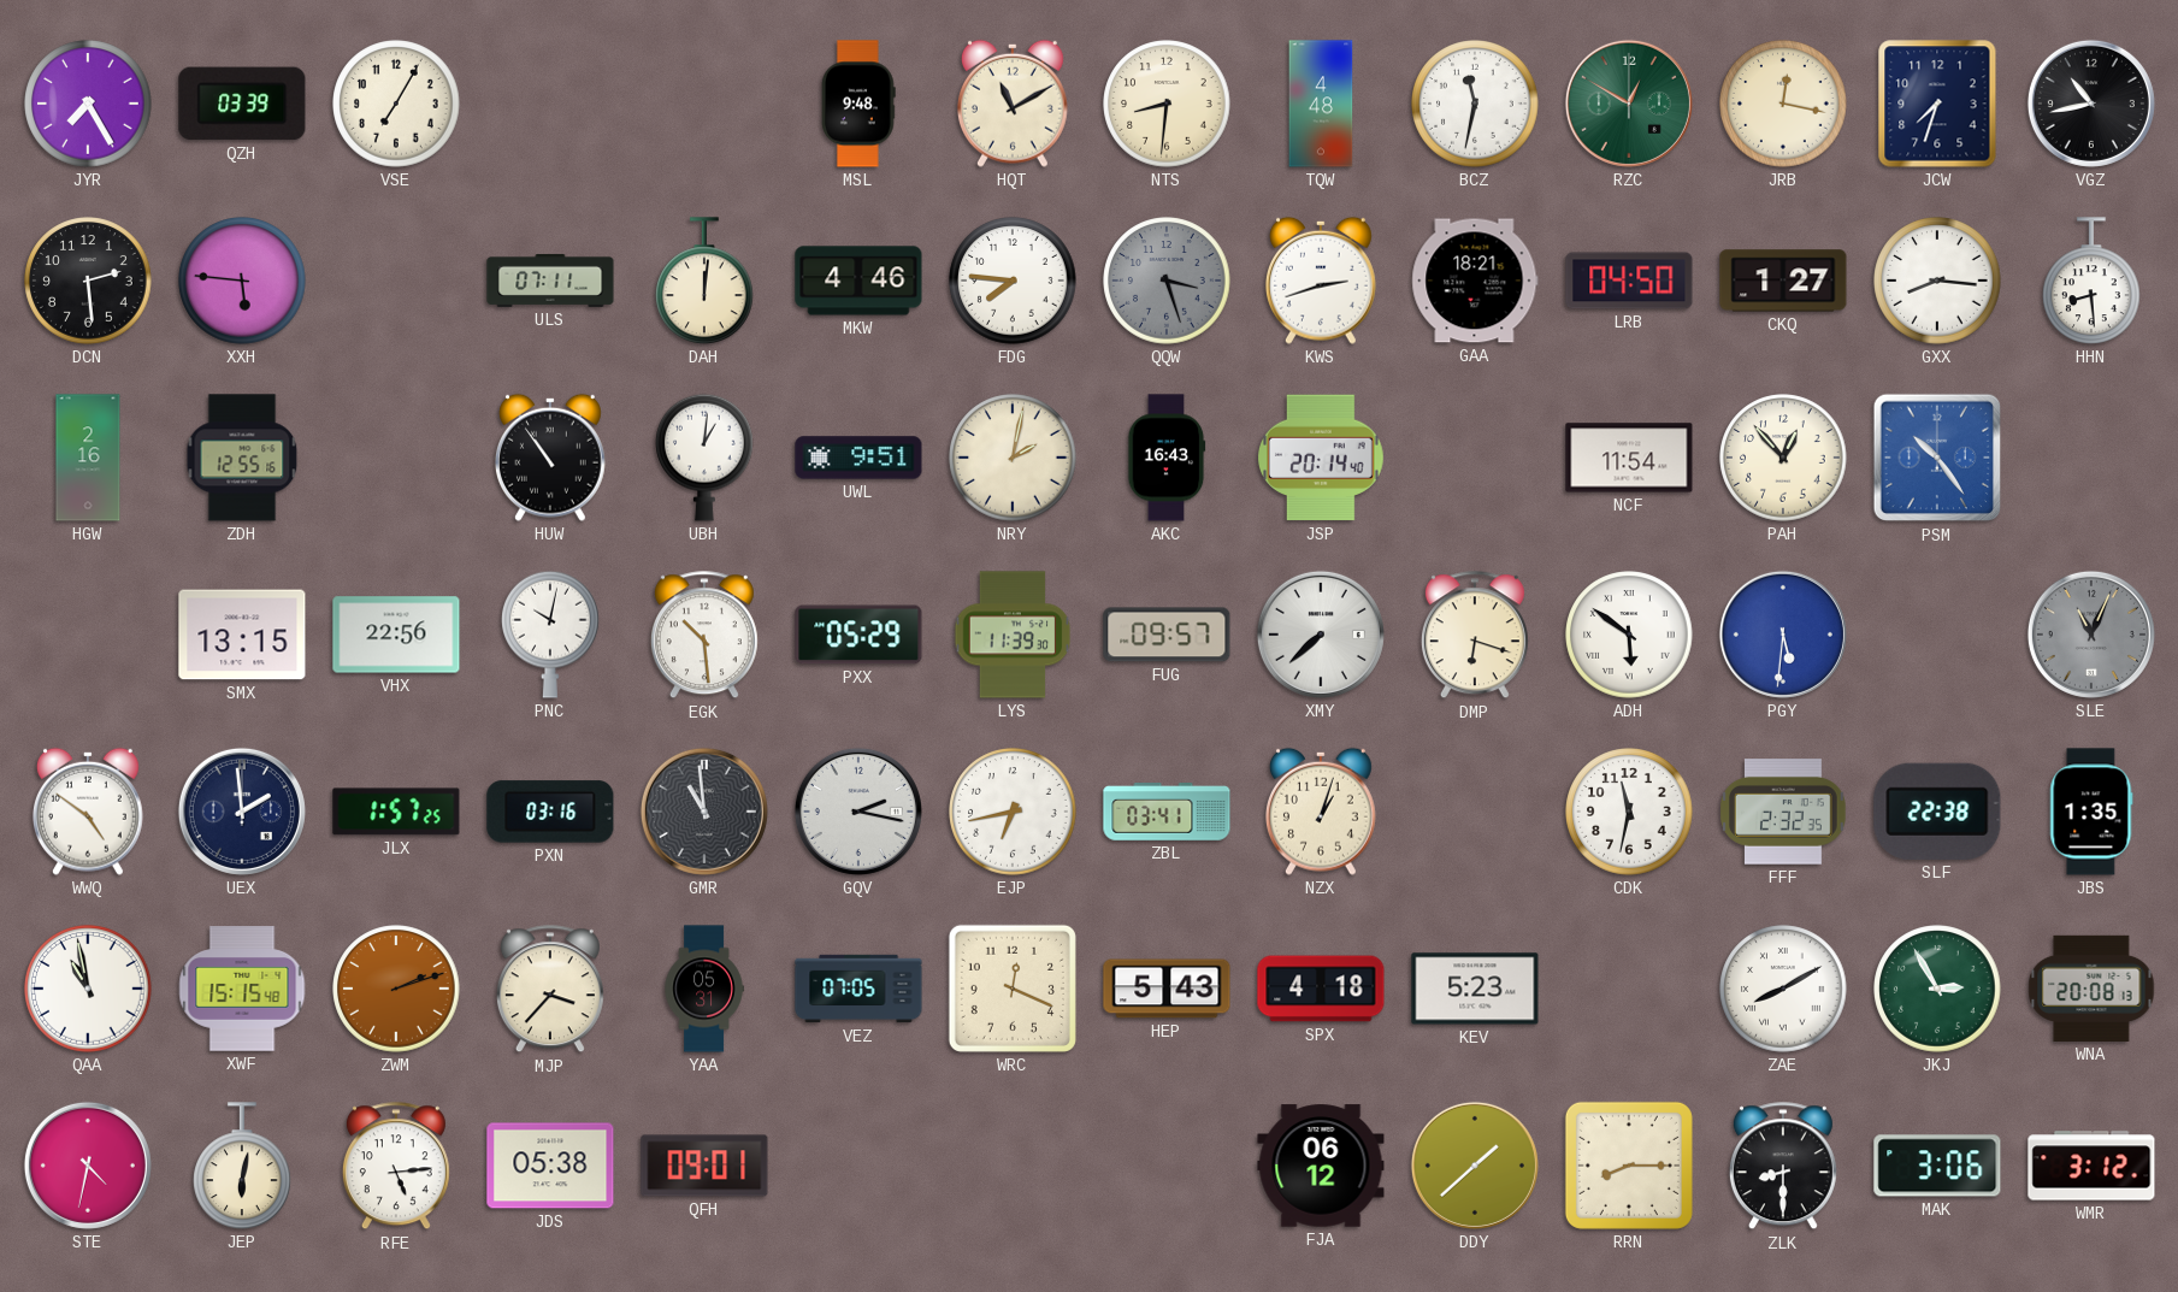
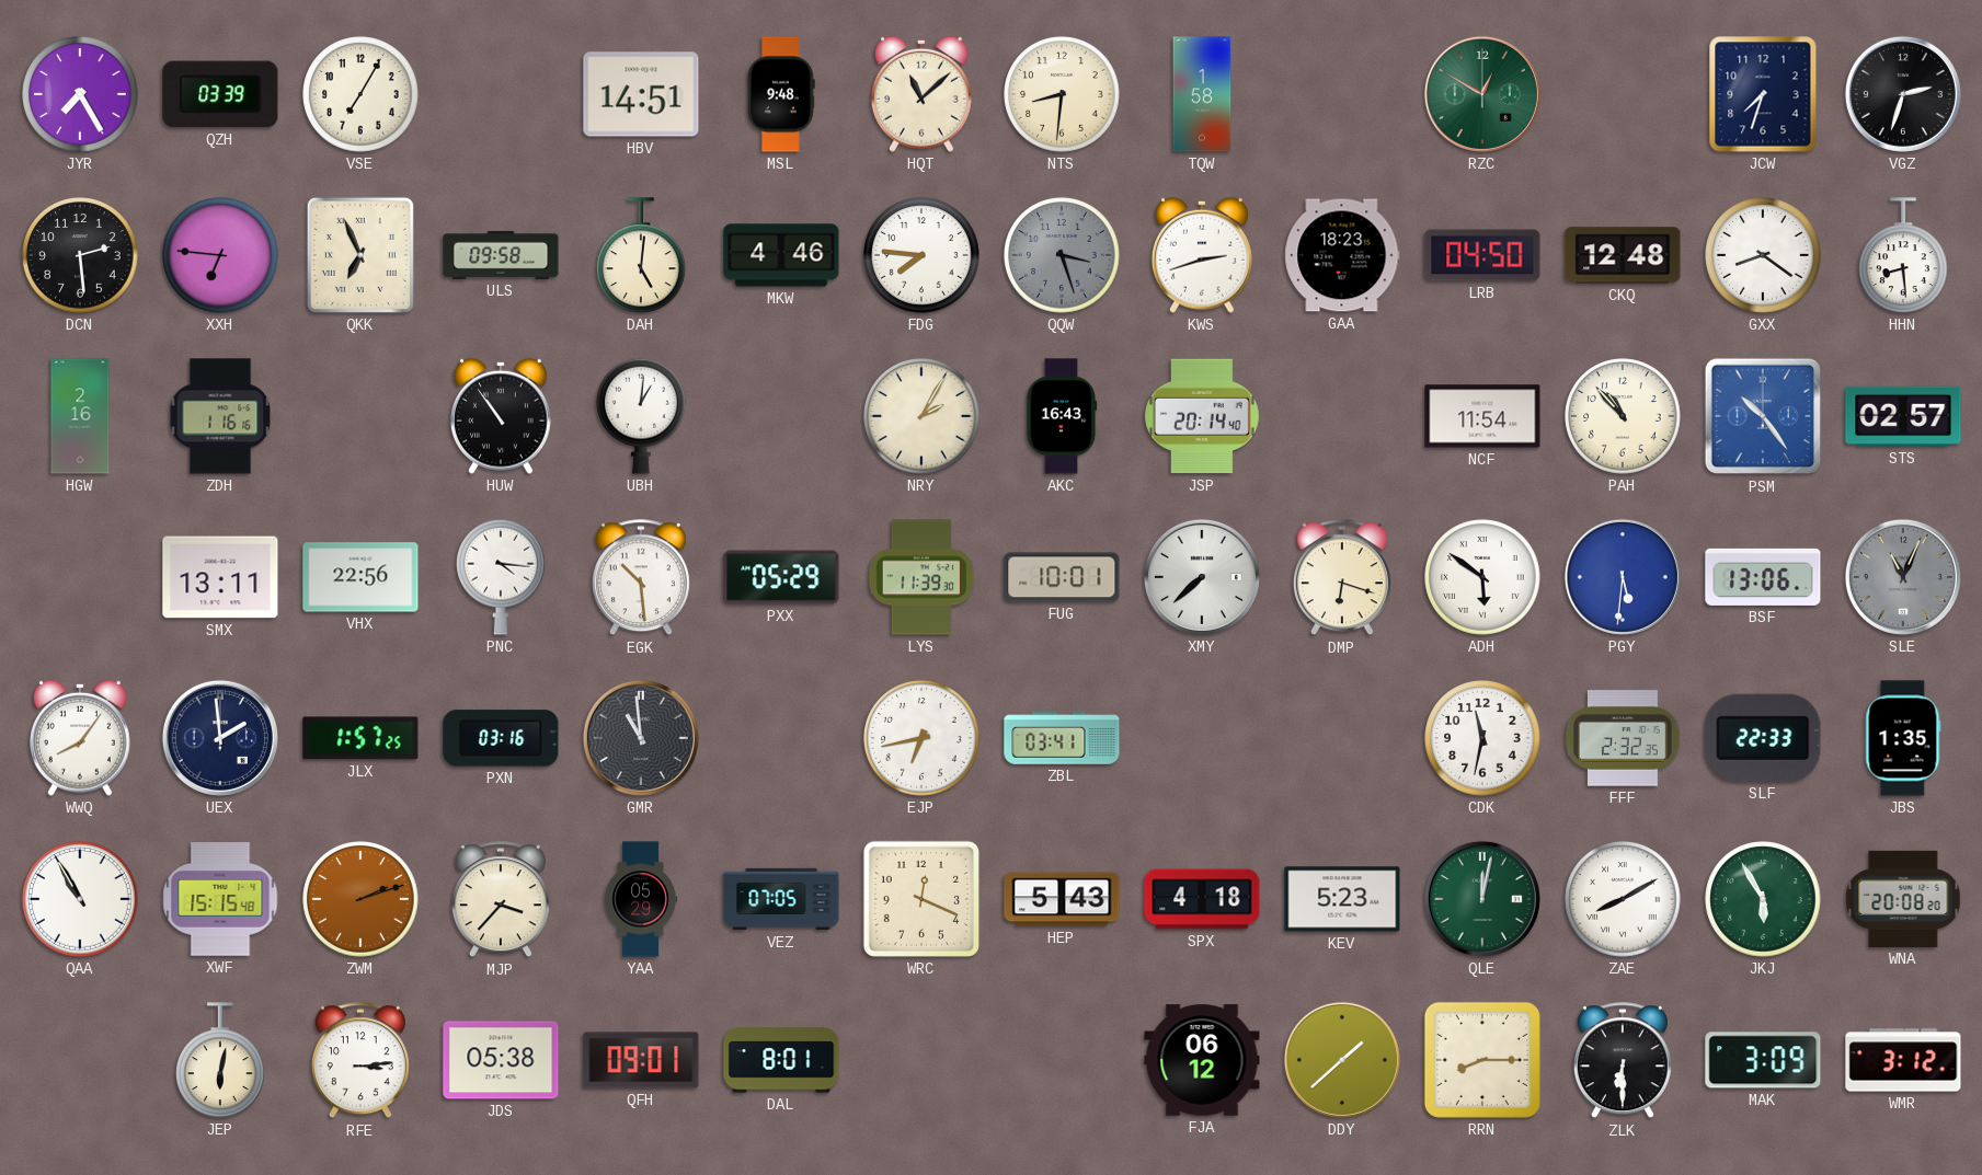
HBV: none -> 14:51
HQT: 11:10 -> 11:08
TQW: 4:48 -> 1:58
BCZ: 11:32 -> none
JRB: 12:17 -> none
VGZ: 10:43 -> 2:33
XXH: 5:46 -> 6:46
QKK: none -> 6:56
ULS: 07:11 -> 09:58
DAH: 12:01 -> 5:01
GAA: 18:21 -> 18:23
CKQ: 1:27 -> 12:48
GXX: 8:16 -> 8:21
ZDH: 12:55 -> 1:16
UWL: 9:51 -> none
NRY: 2:02 -> 2:05
PAH: 12:53 -> 10:53
STS: none -> 02:57
SMX: 13:15 -> 13:11
PNC: 10:02 -> 4:16
FUG: 09:57 -> 10:01
BSF: none -> 13:06
WWQ: 4:51 -> 8:06
GQV: 2:17 -> none
NZX: 1:03 -> none
SLF: 22:38 -> 22:33
QAA: 10:58 -> 10:55
YAA: 05:31 -> 05:29
QLE: none -> 12:02
JKJ: 2:55 -> 5:55
WNA: 20:08:13 -> 20:08:20
STE: 4:32 -> none
RFE: 5:14 -> 3:14
DAL: none -> 8:01
ZLK: 8:30 -> 6:30
MAK: 3:06 -> 3:09
